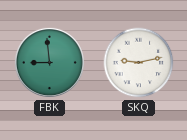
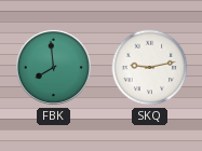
FBK: 8:59 -> 7:59
